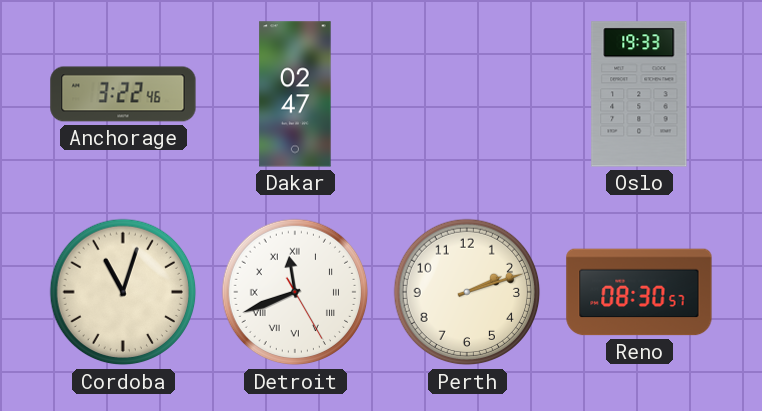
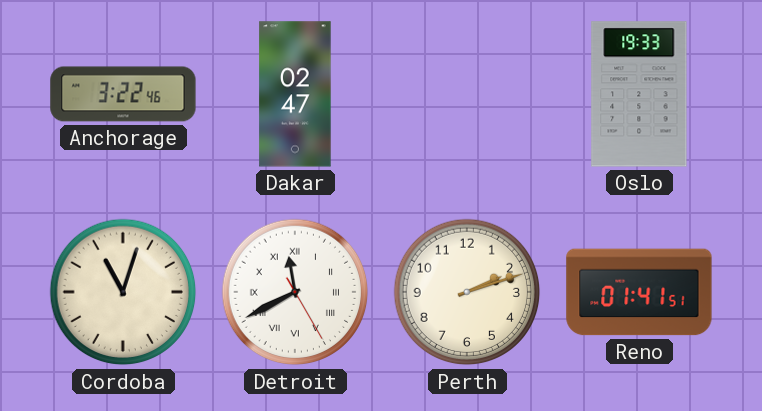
Detroit: 11:41 -> 11:40
Reno: 08:30 -> 01:41
